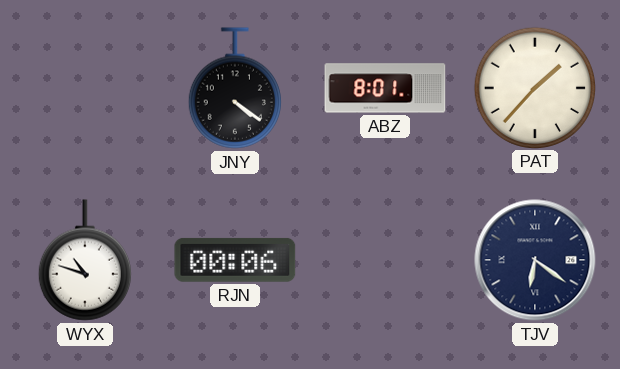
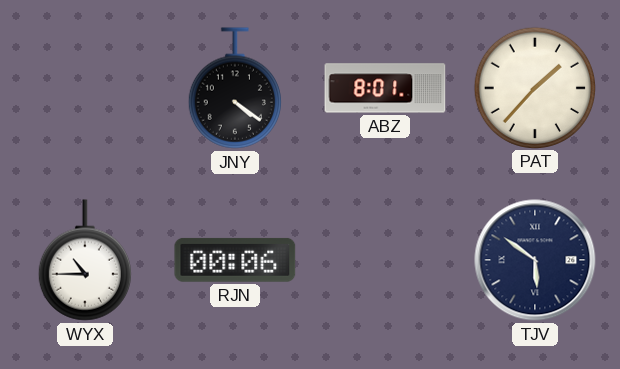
WYX: 10:48 -> 10:45
TJV: 6:21 -> 5:51
